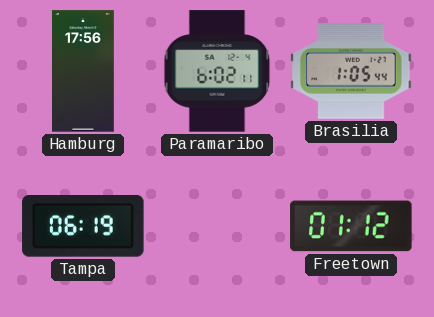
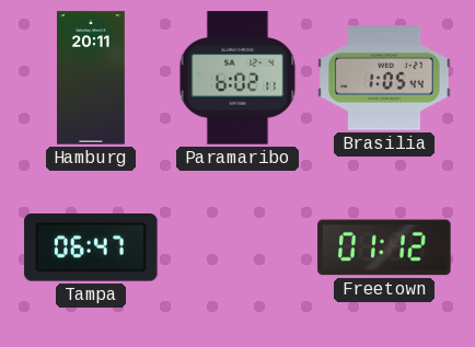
Hamburg: 17:56 -> 20:11
Tampa: 06:19 -> 06:47
